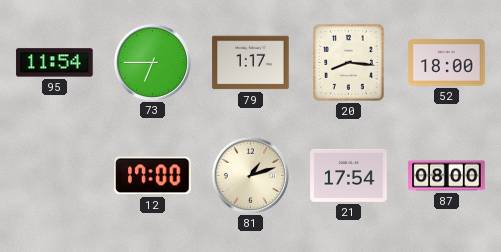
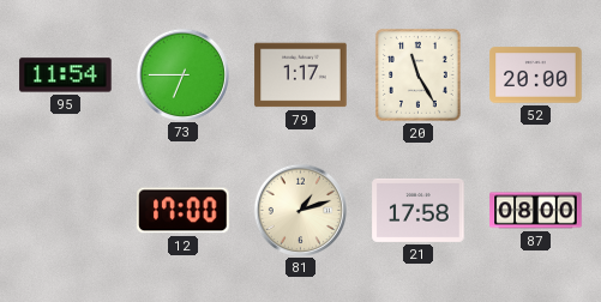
20: 8:16 -> 11:25
52: 18:00 -> 20:00
21: 17:54 -> 17:58
